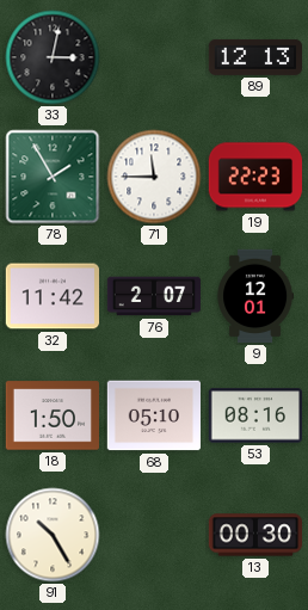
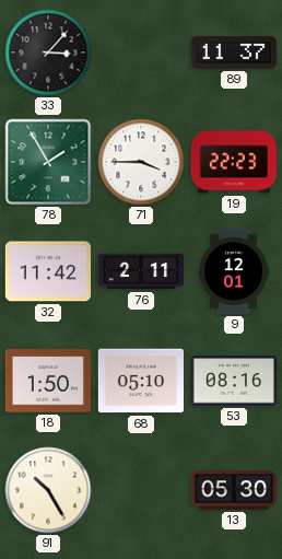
33: 3:02 -> 3:07
89: 12:13 -> 11:37
71: 11:45 -> 3:45
76: 2:07 -> 2:11
13: 00:30 -> 05:30
